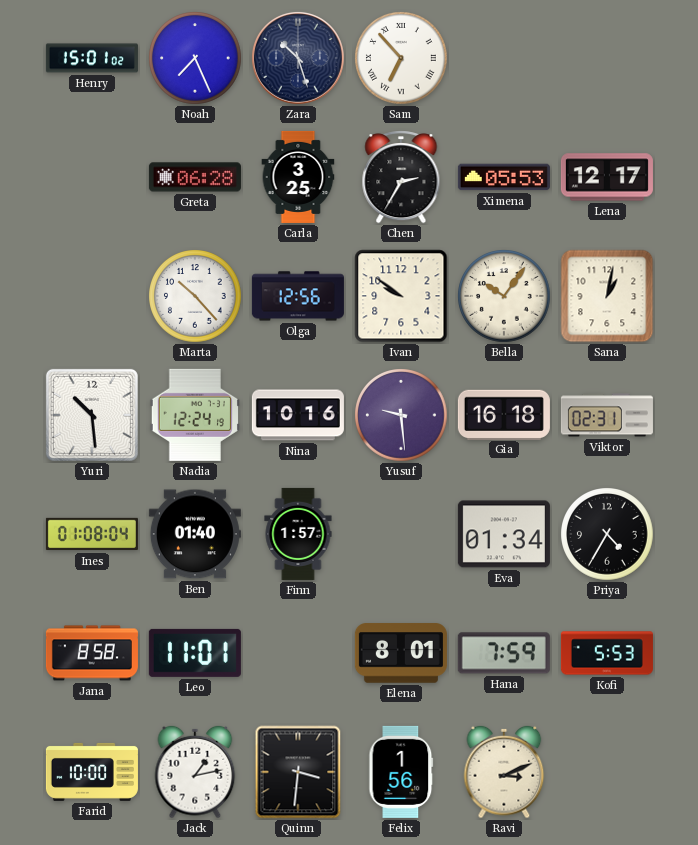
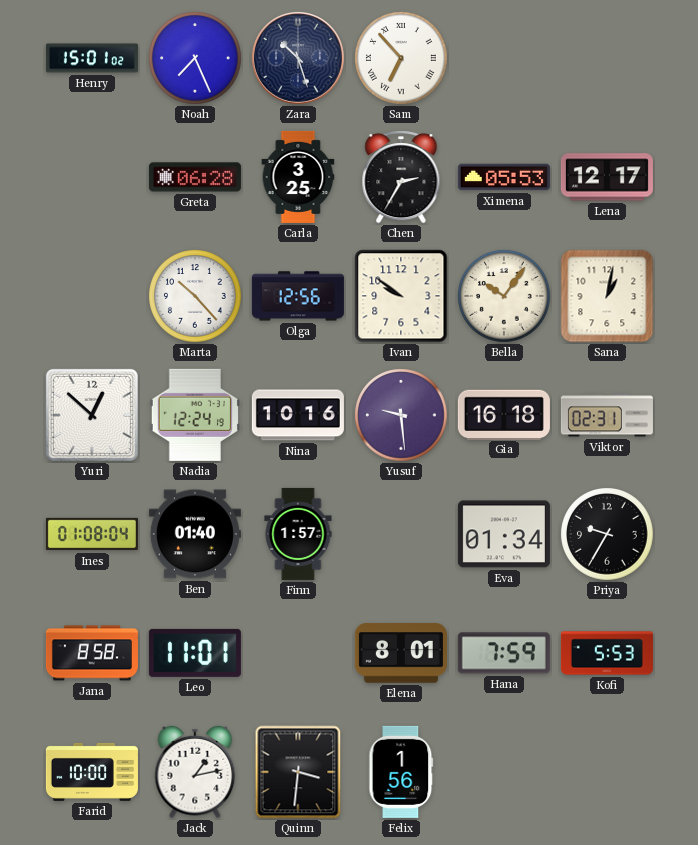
Yuri: 10:29 -> 12:52
Priya: 4:35 -> 9:35
Ravi: 3:11 -> none
